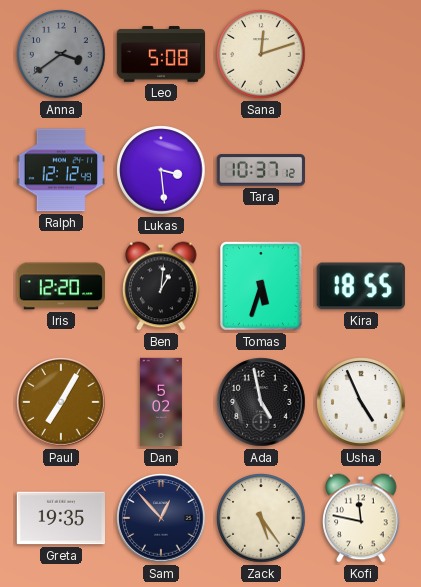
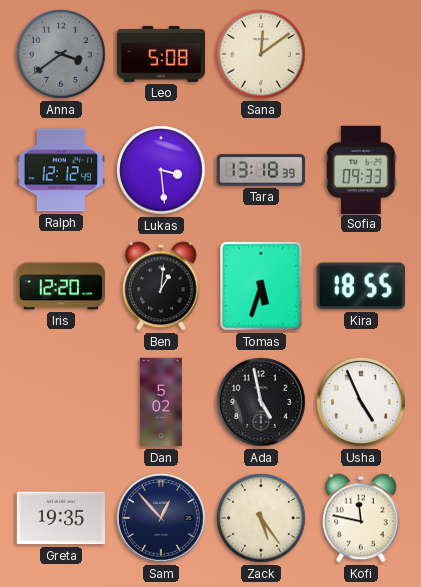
Sana: 12:12 -> 12:09
Tara: 10:37 -> 13:18
Sofia: none -> 09:33
Paul: 7:05 -> none
